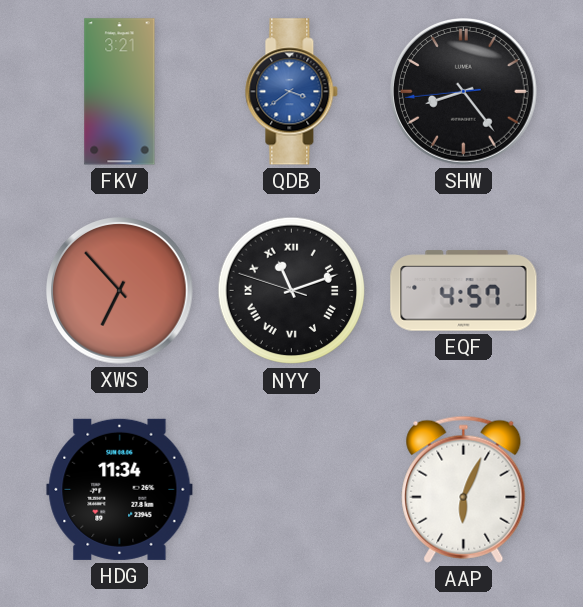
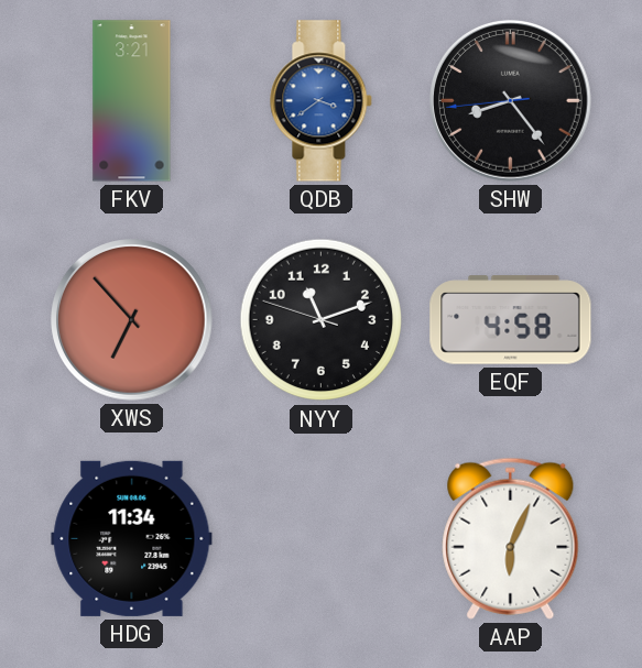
NYY numerals: Roman -> Arabic
EQF: 4:57 -> 4:58
